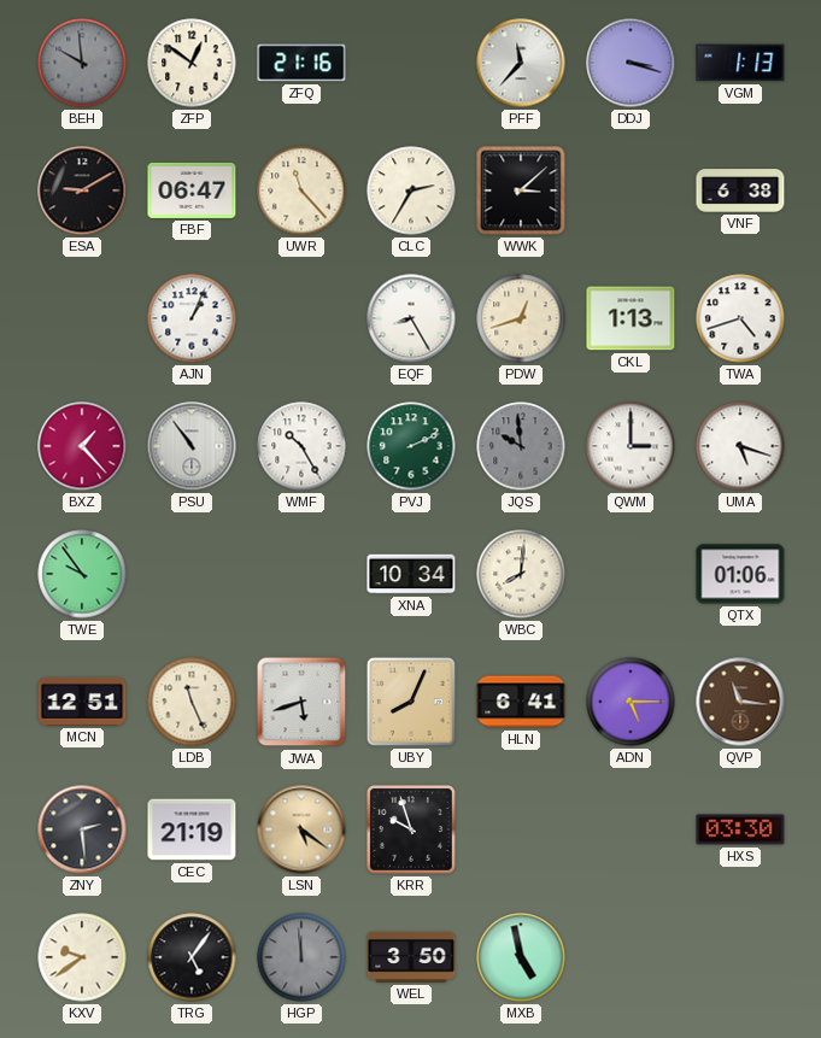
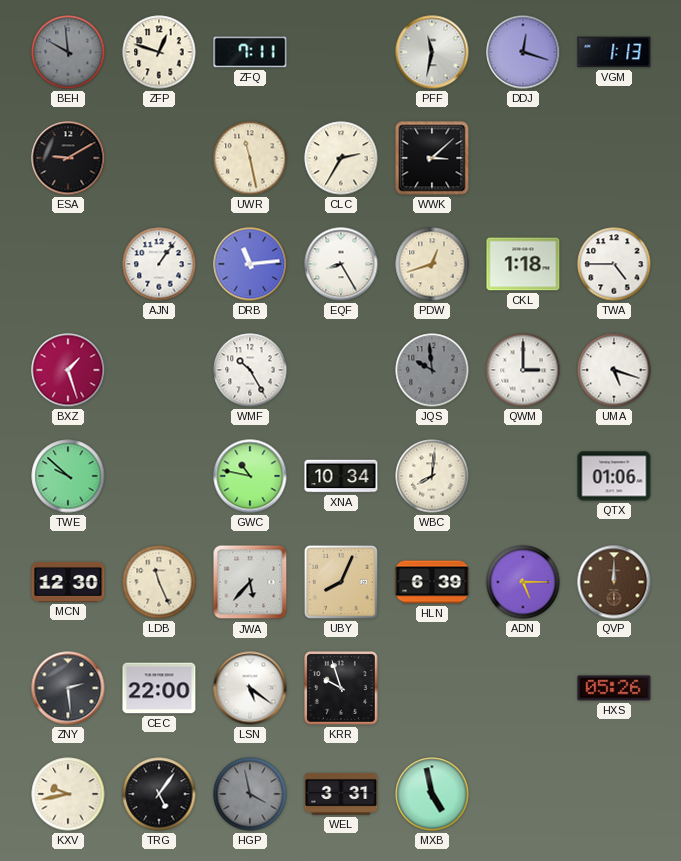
ZFP: 12:51 -> 12:48
ZFQ: 21:16 -> 7:11
PFF: 11:37 -> 11:32
DDJ: 3:18 -> 12:18
FBF: 06:47 -> none
UWR: 11:23 -> 11:28
VNF: 6:38 -> none
AJN: 1:04 -> 1:06
DRB: none -> 11:14
CKL: 1:13 -> 1:18
TWA: 4:42 -> 4:45
BXZ: 1:23 -> 1:27
PSU: 10:54 -> none
PVJ: 2:11 -> none
TWE: 9:54 -> 9:52
GWC: none -> 10:47
MCN: 12:51 -> 12:30
JWA: 5:42 -> 5:37
HLN: 6:41 -> 6:39
QVP: 11:16 -> 12:00
CEC: 21:19 -> 22:00
LSN dial: champagne -> white
HXS: 03:30 -> 05:26
KXV: 9:39 -> 9:43
HGP: 11:59 -> 3:58
WEL: 3:50 -> 3:31
